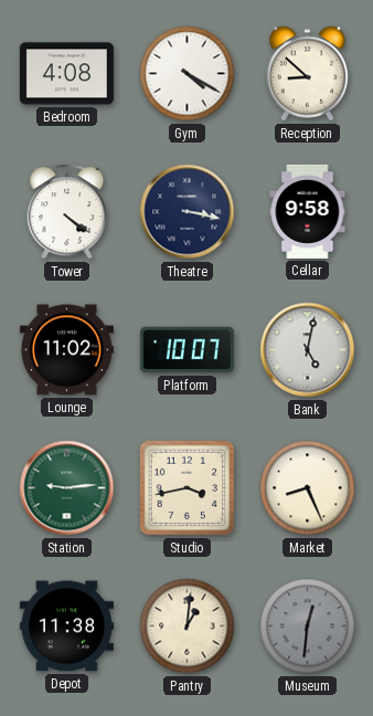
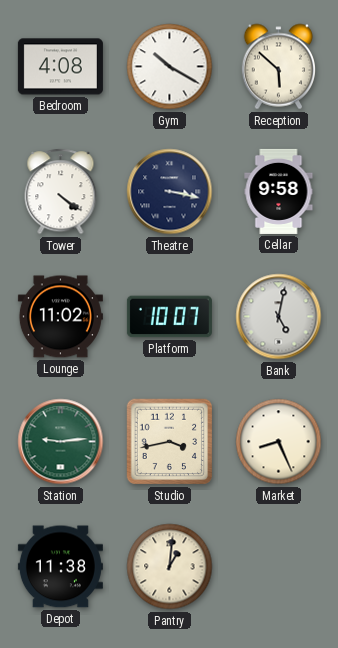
Gym: 4:20 -> 10:20
Reception: 8:52 -> 5:52
Museum: 12:31 -> none
